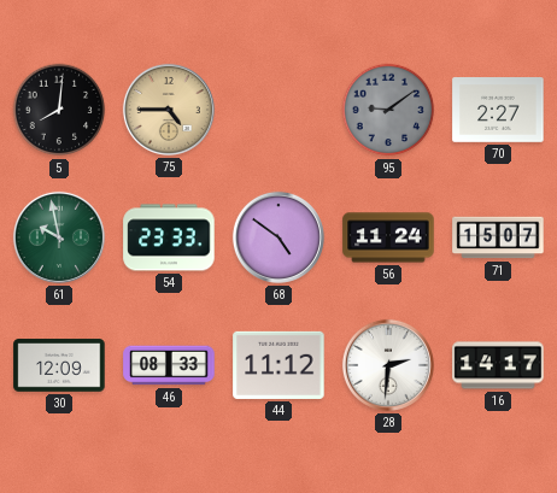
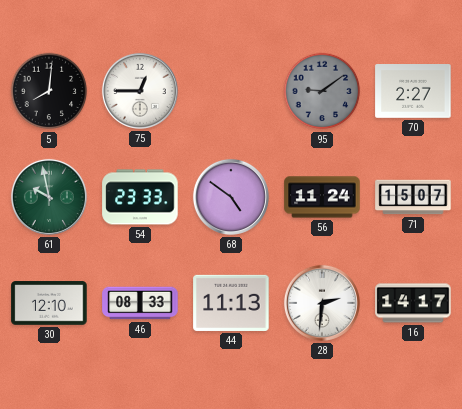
75: 4:45 -> 12:45
75 dial: champagne -> white
30: 12:09 -> 12:10
44: 11:12 -> 11:13
